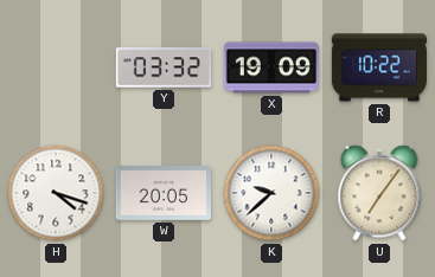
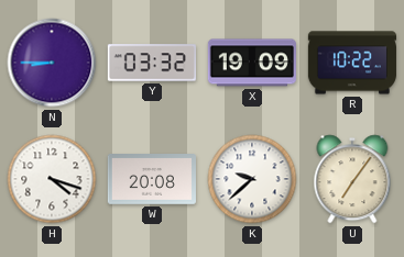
N: none -> 8:45
W: 20:05 -> 20:08
